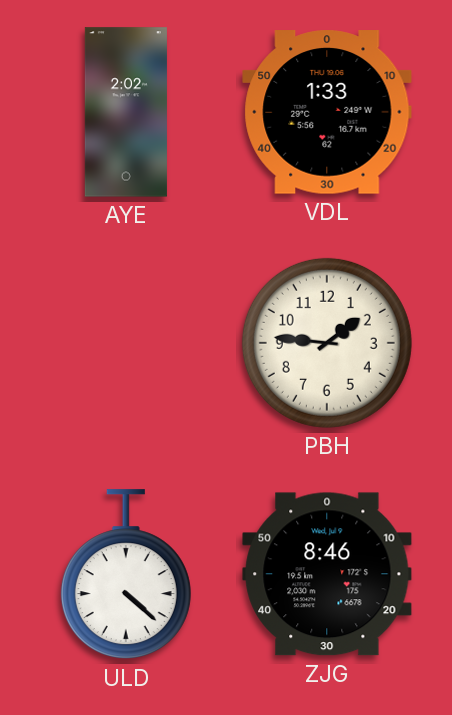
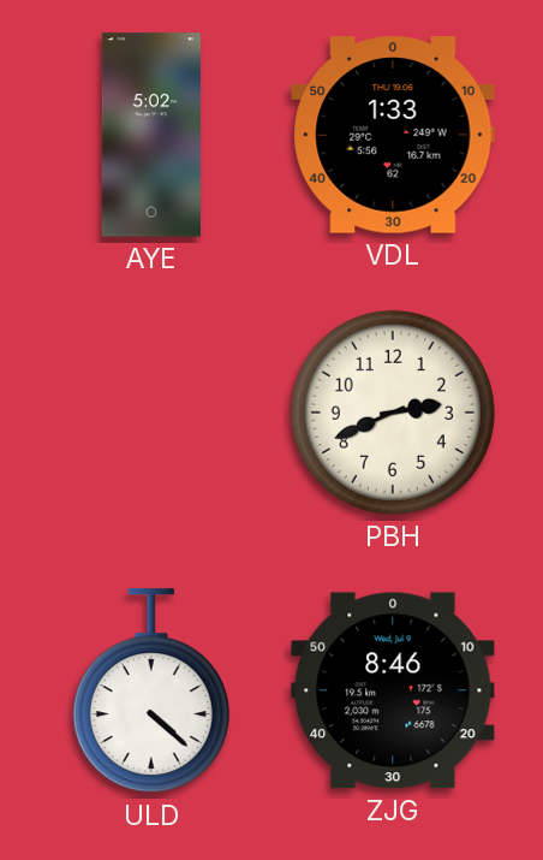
AYE: 2:02 -> 5:02
PBH: 1:46 -> 2:41
